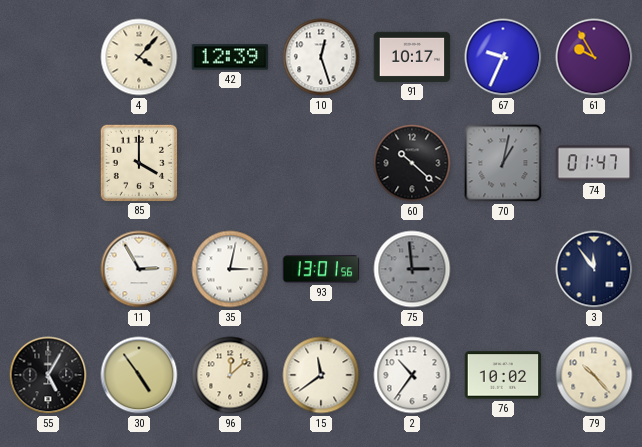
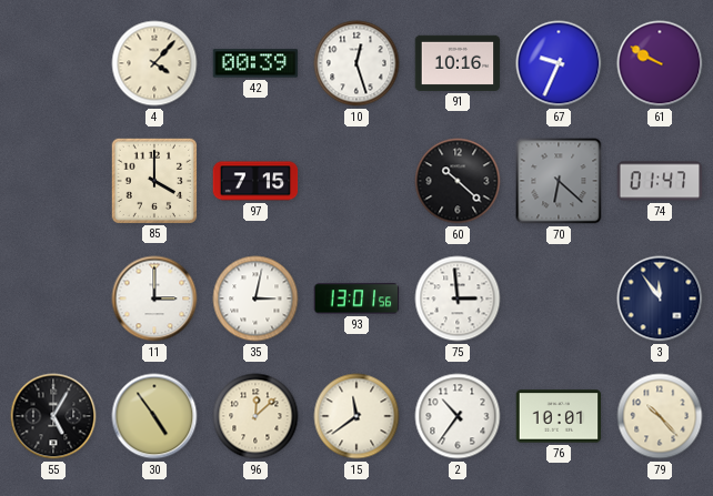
42: 12:39 -> 00:39
91: 10:17 -> 10:16
61: 9:55 -> 9:50
97: none -> 7:15
70: 1:02 -> 6:22
11: 2:55 -> 3:00
75 dial: grey -> white
76: 10:02 -> 10:01
